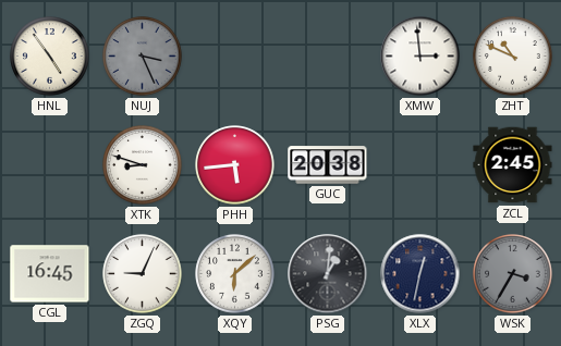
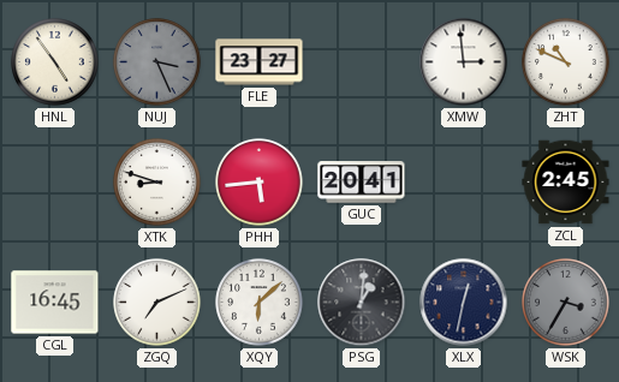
FLE: none -> 23:27
GUC: 20:38 -> 20:41
ZGQ: 9:04 -> 7:11
